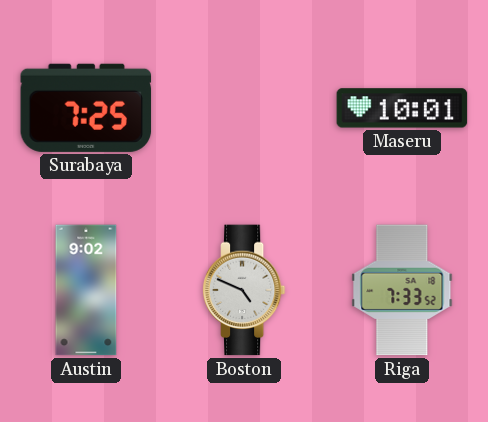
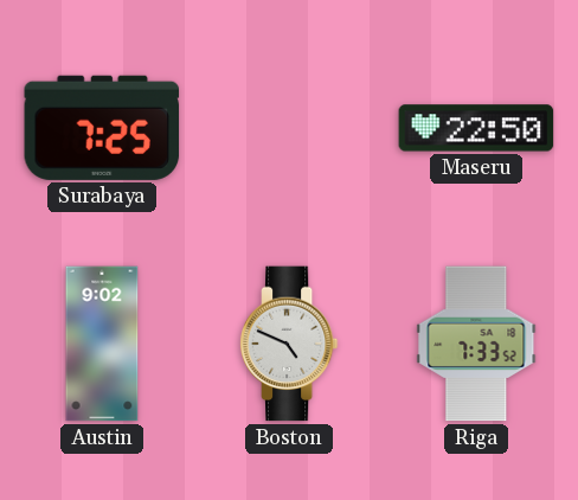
Maseru: 10:01 -> 22:50
